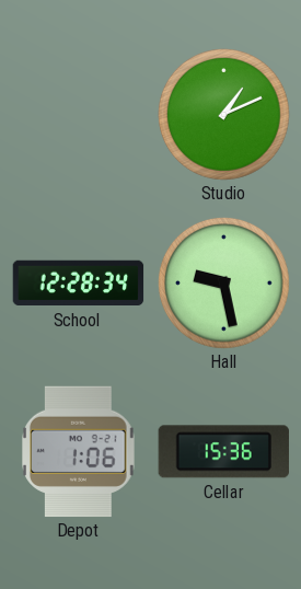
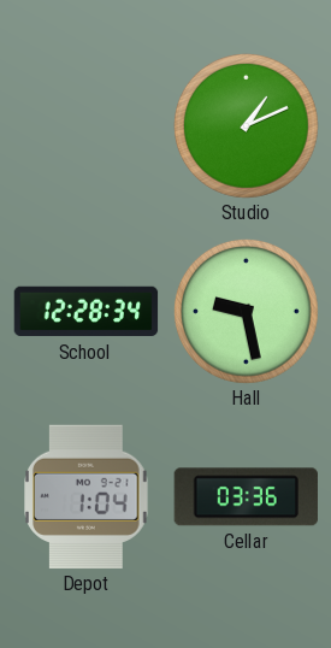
Depot: 1:06 -> 1:04
Cellar: 15:36 -> 03:36
